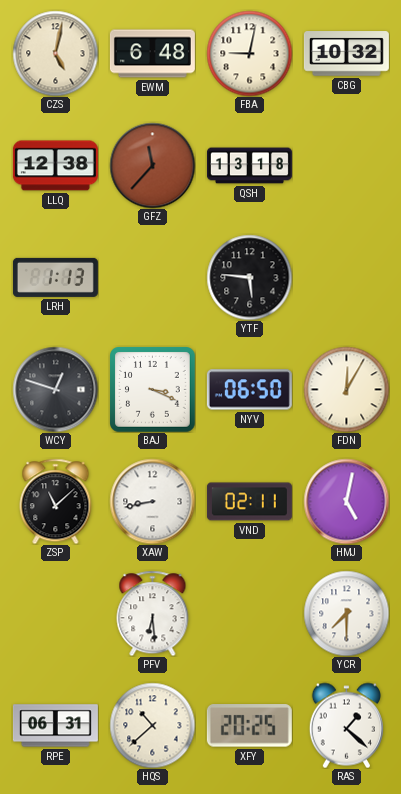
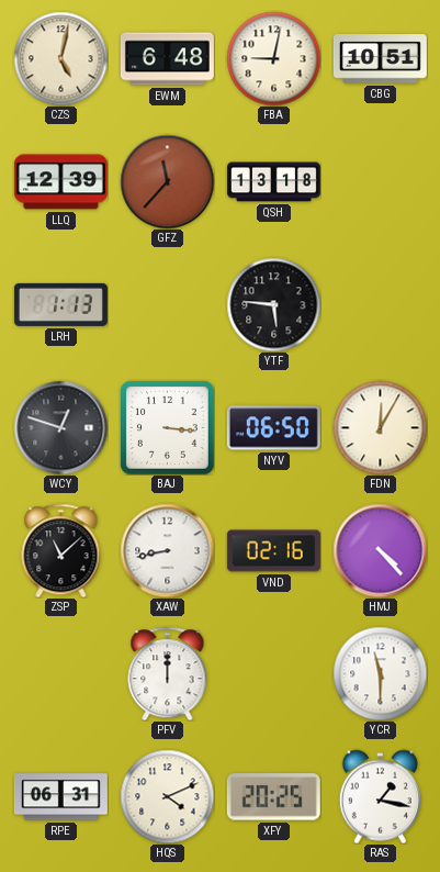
CBG: 10:32 -> 10:51
LLQ: 12:38 -> 12:39
BAJ: 3:19 -> 3:16
VND: 02:11 -> 02:16
HMJ: 5:02 -> 4:23
PFV: 6:29 -> 12:00
YCR: 7:30 -> 11:30
HQS: 10:38 -> 4:11
RAS: 1:22 -> 1:17
